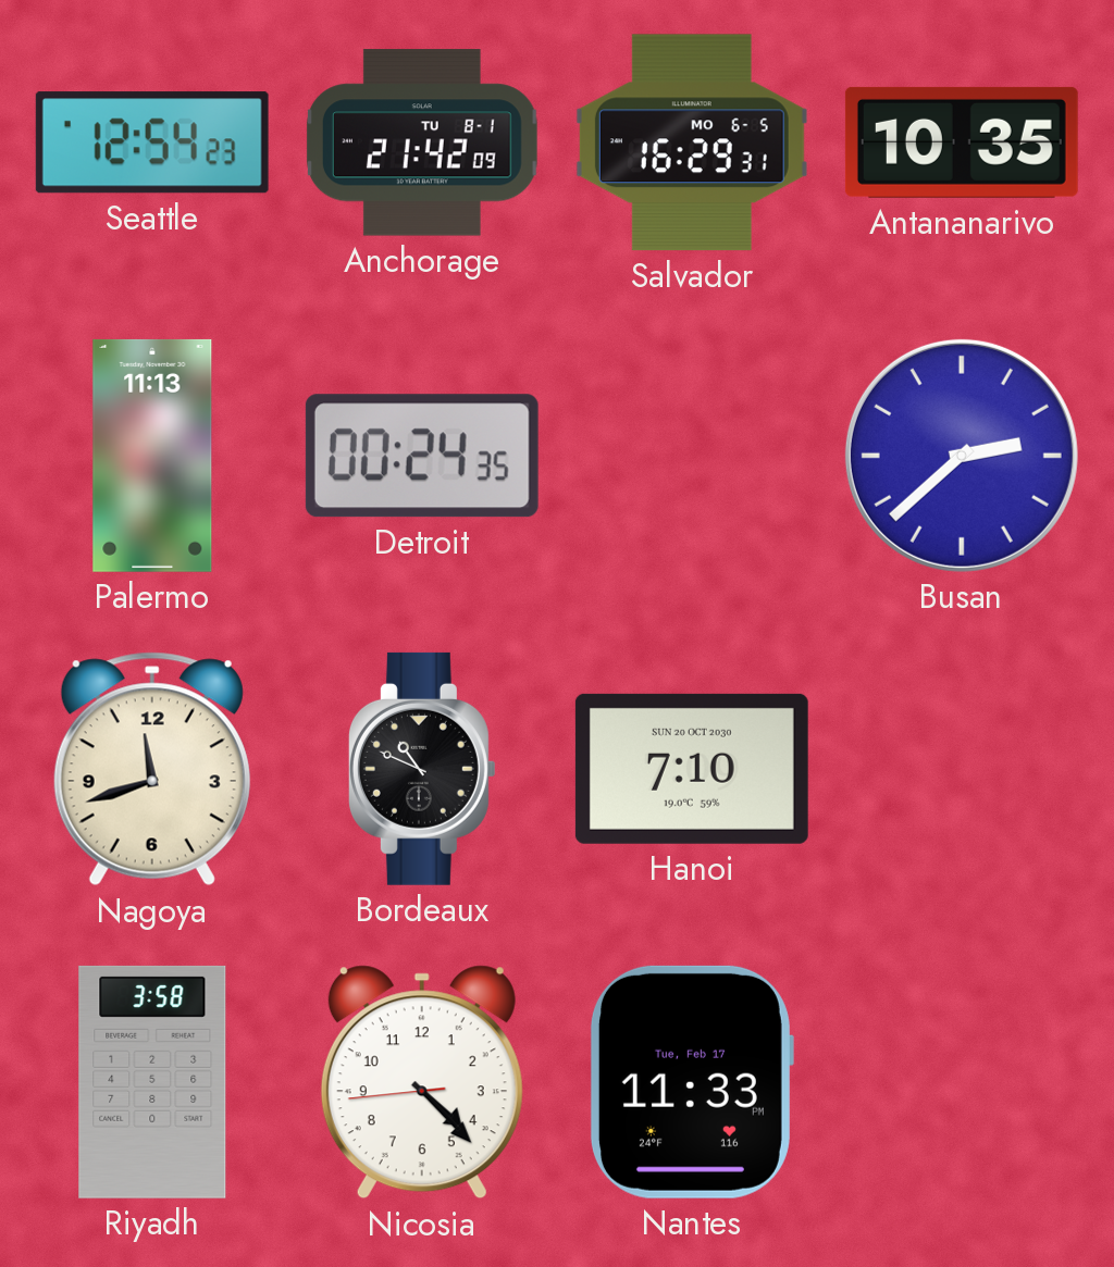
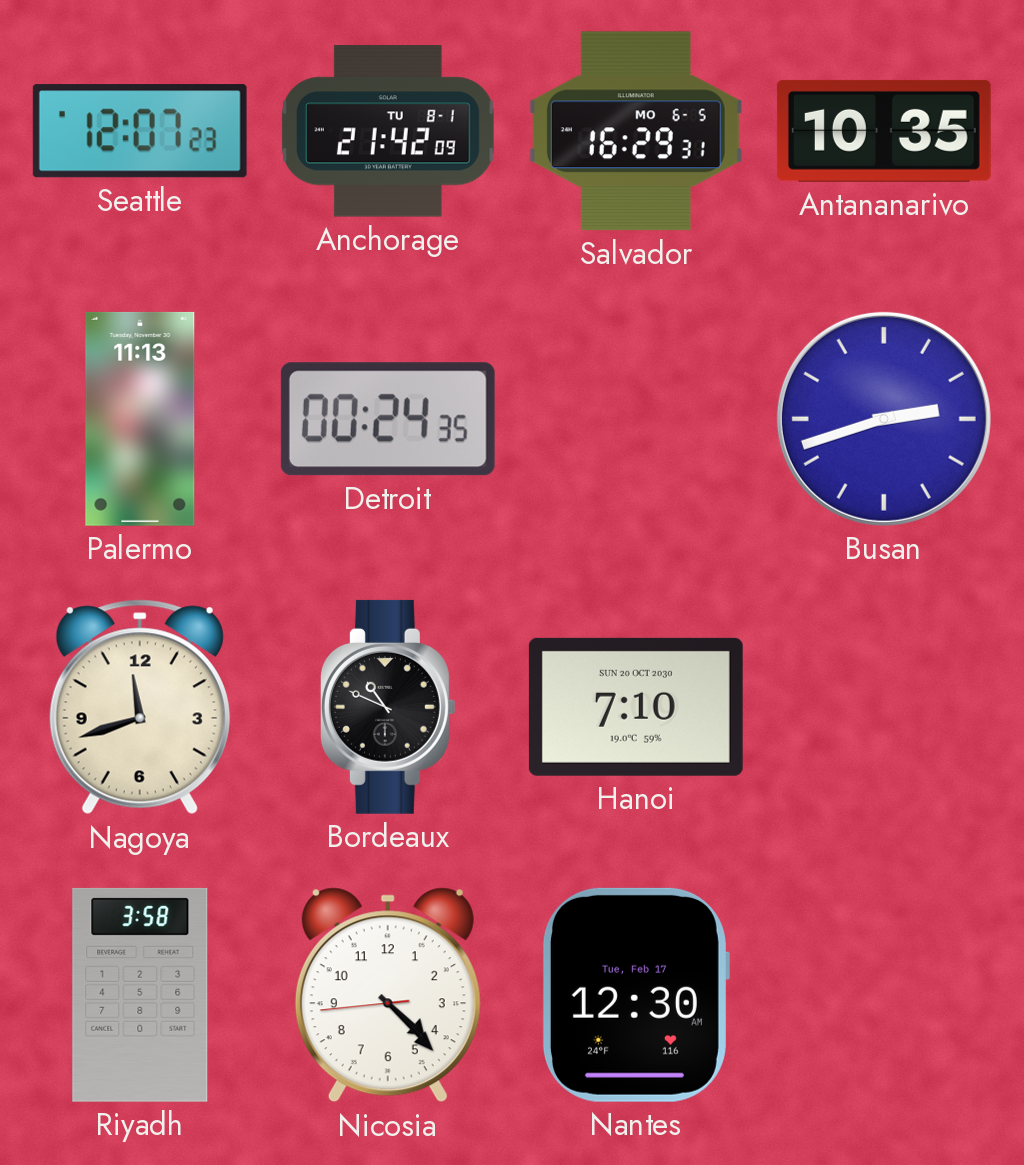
Seattle: 12:54 -> 12:07
Busan: 2:38 -> 2:42
Nantes: 11:33 -> 12:30
